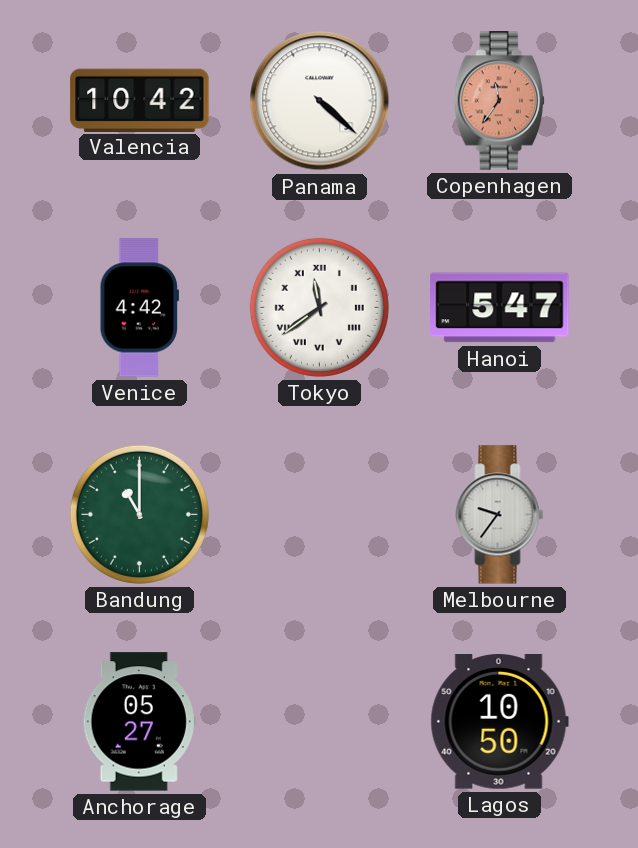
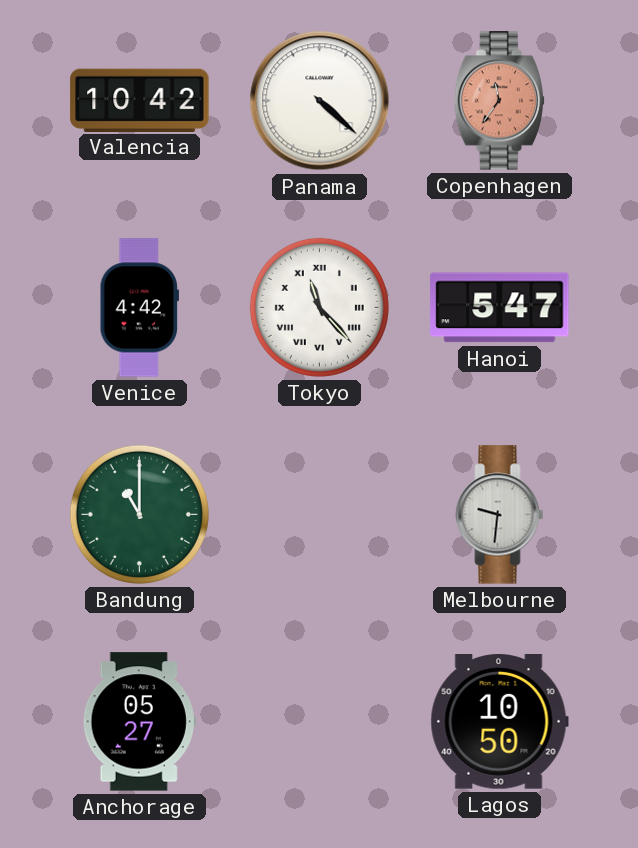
Tokyo: 11:39 -> 11:23
Melbourne: 9:36 -> 9:31
